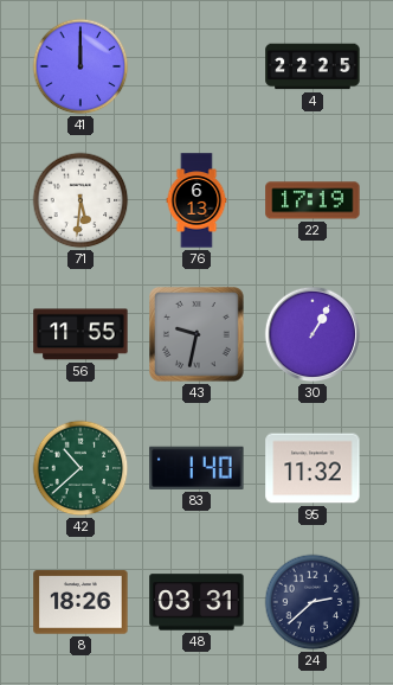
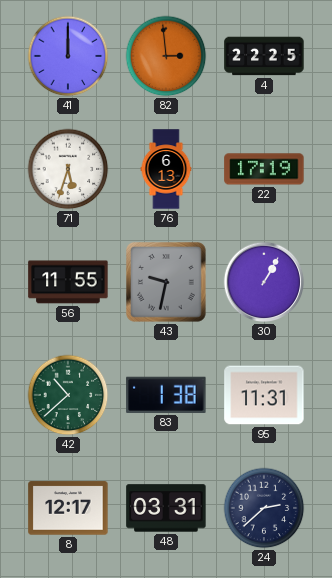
82: none -> 2:59
71: 5:31 -> 5:33
83: 1:40 -> 1:38
95: 11:32 -> 11:31
8: 18:26 -> 12:17
